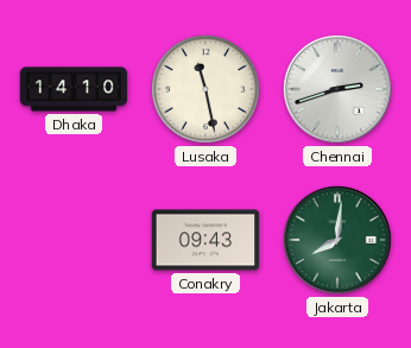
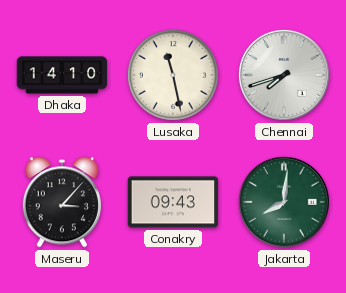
Chennai: 2:42 -> 7:42
Maseru: none -> 3:07
